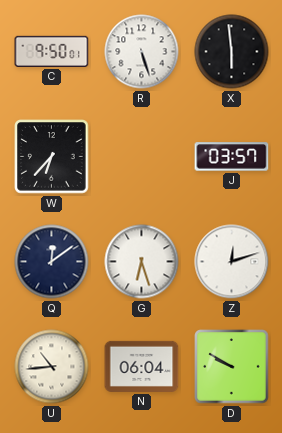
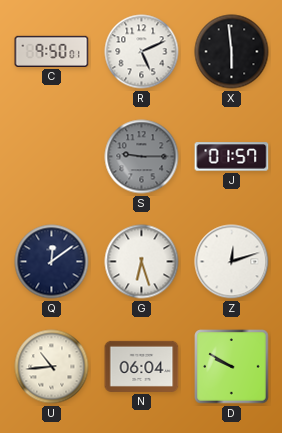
R: 5:27 -> 5:11
W: 6:37 -> none
S: none -> 9:15
J: 03:57 -> 01:57
